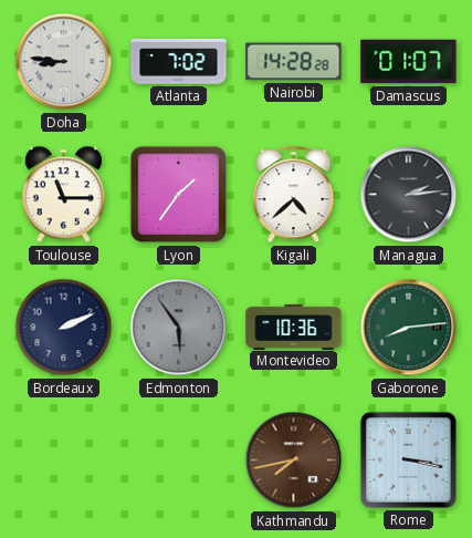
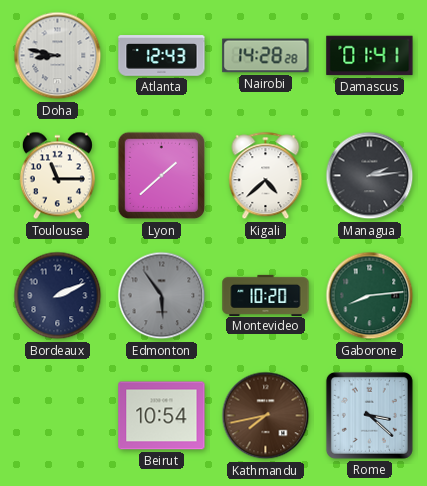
Doha: 8:46 -> 8:47
Atlanta: 7:02 -> 12:43
Damascus: 01:07 -> 01:41
Lyon: 1:36 -> 1:38
Montevideo: 10:36 -> 10:20
Beirut: none -> 10:54
Rome: 3:17 -> 3:22
